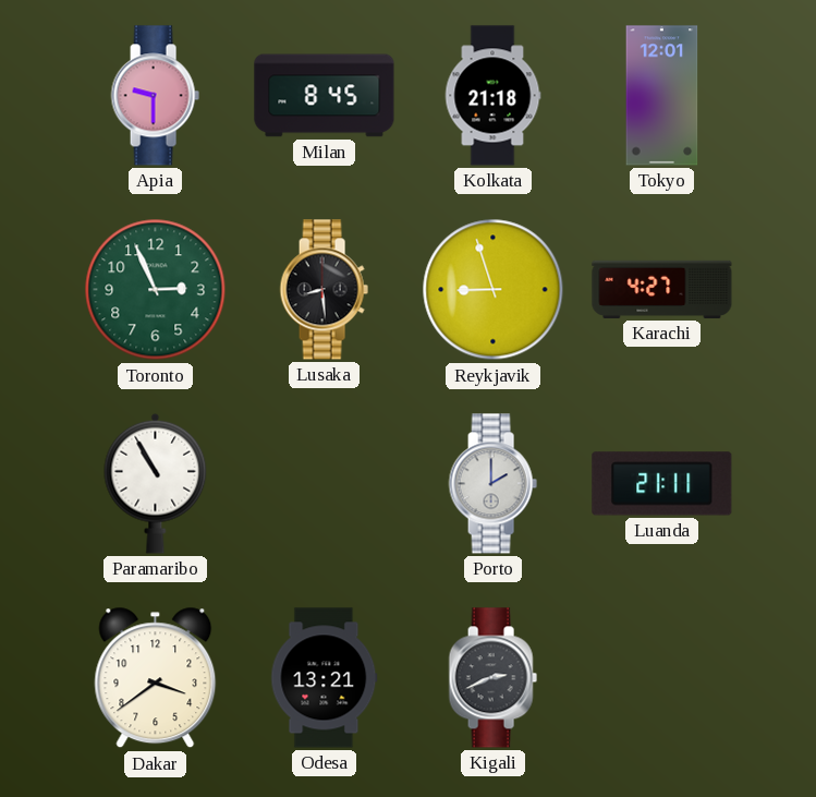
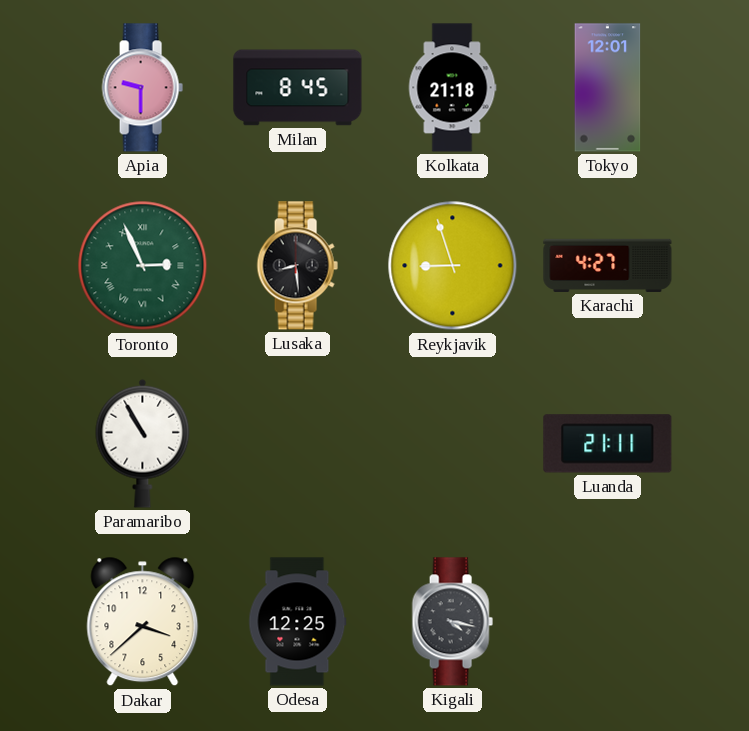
Toronto numerals: Arabic -> Roman
Porto: 2:00 -> none
Dakar: 3:39 -> 3:38
Odesa: 13:21 -> 12:25
Kigali: 2:41 -> 4:17
